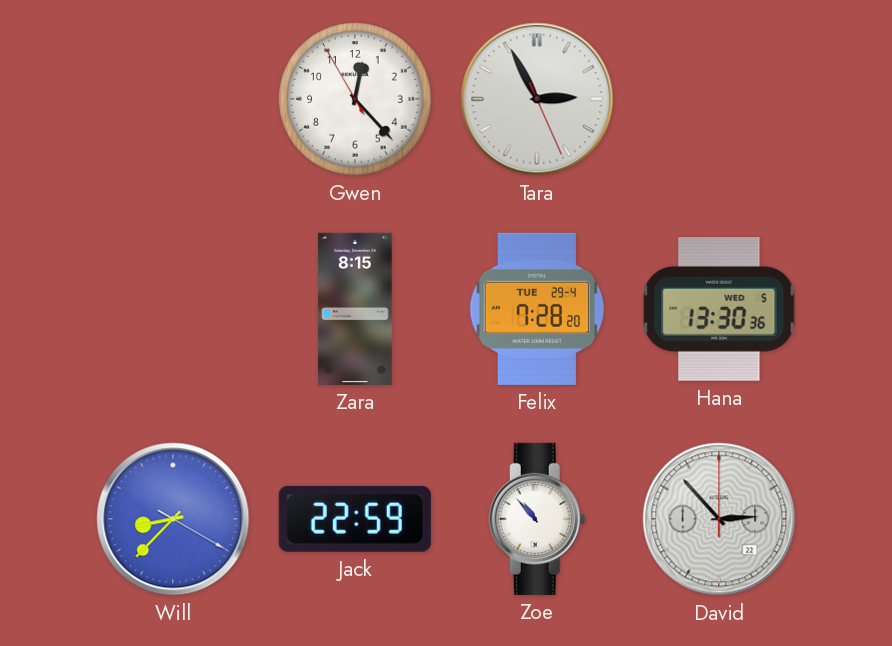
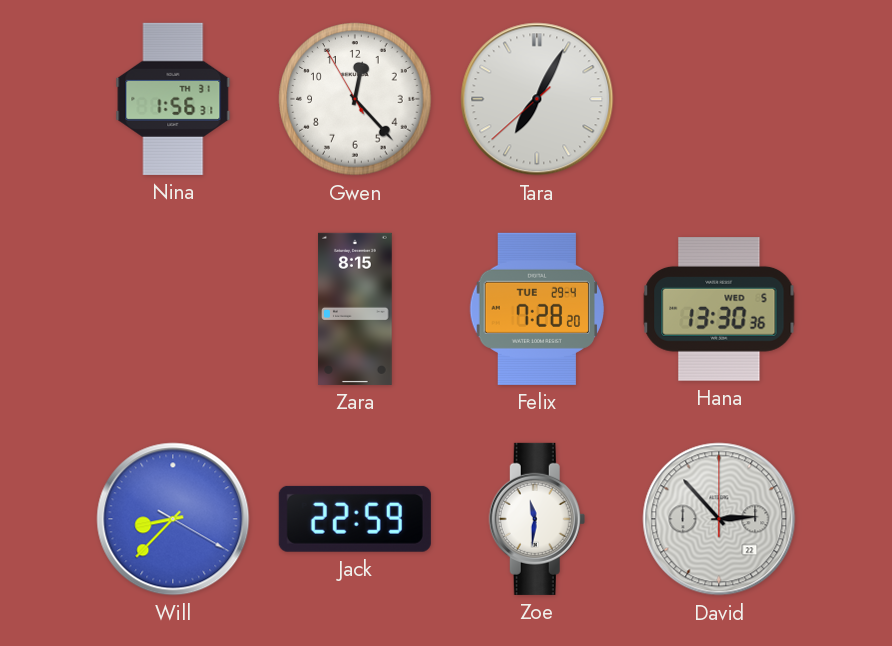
Nina: none -> 1:56
Tara: 2:55 -> 7:04
Zoe: 10:53 -> 11:31
